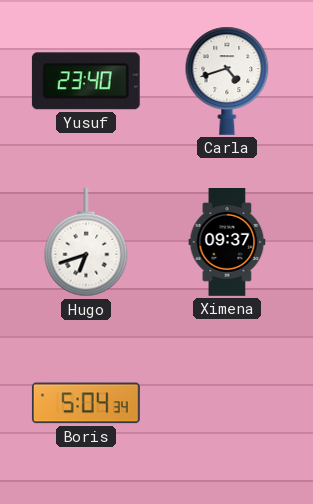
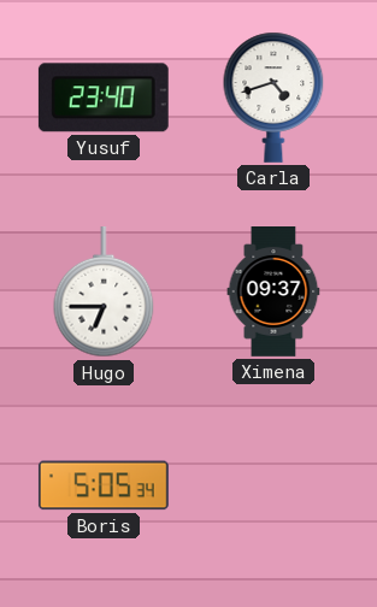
Hugo: 6:42 -> 6:45
Boris: 5:04 -> 5:05
